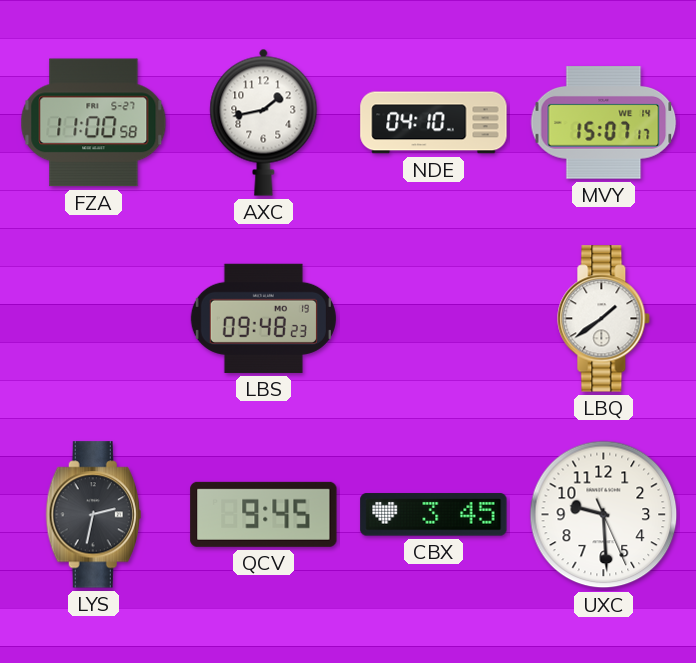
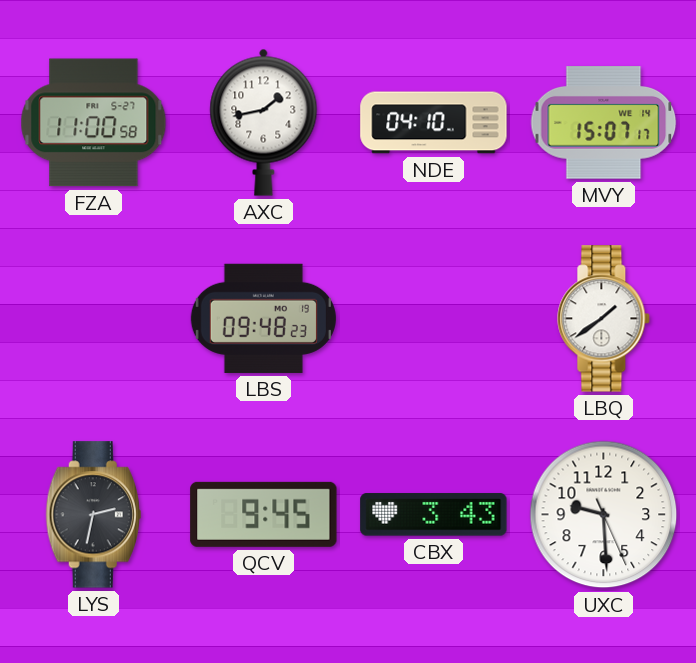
CBX: 3:45 -> 3:43
